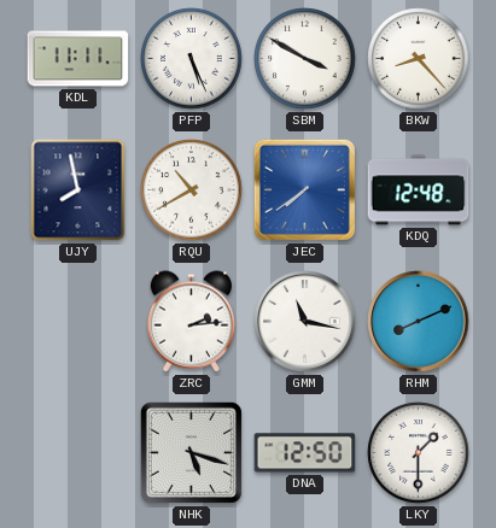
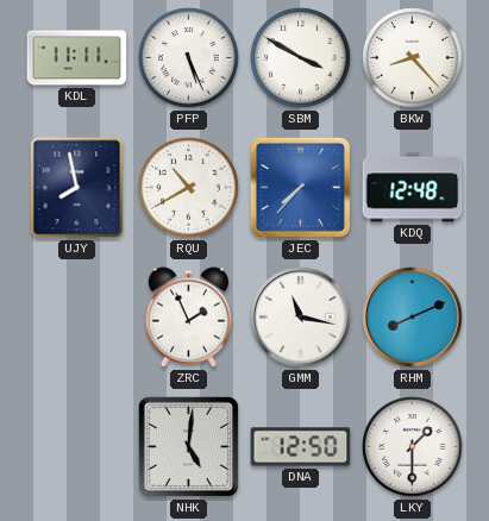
JEC: 7:39 -> 7:37
ZRC: 2:14 -> 1:56
NHK: 5:18 -> 5:01
